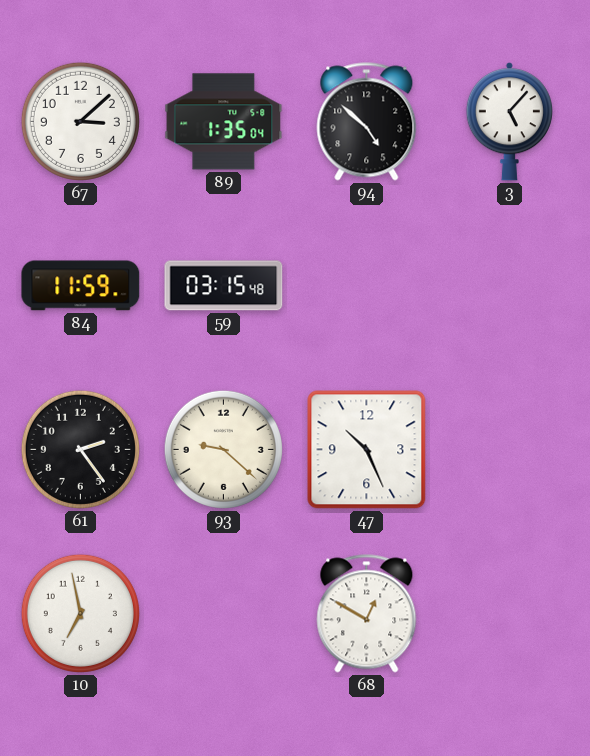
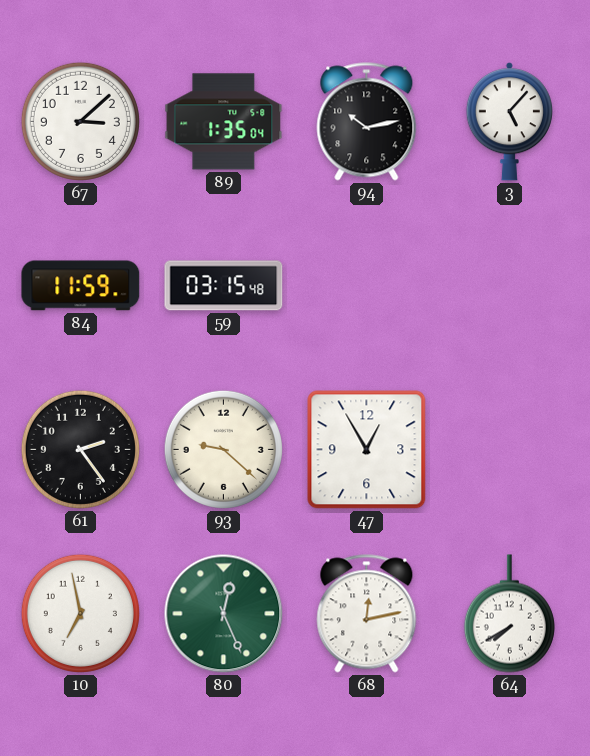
94: 4:52 -> 10:13
47: 10:26 -> 12:55
80: none -> 12:26
68: 12:50 -> 12:13
64: none -> 7:40
